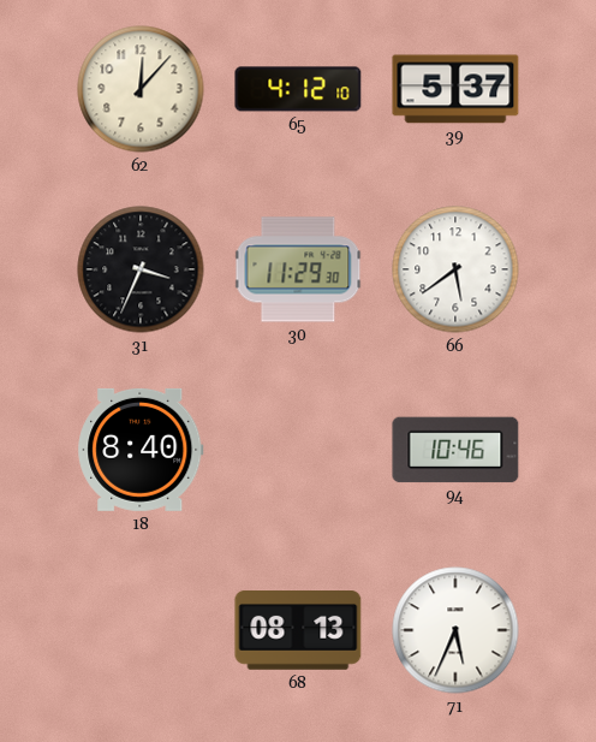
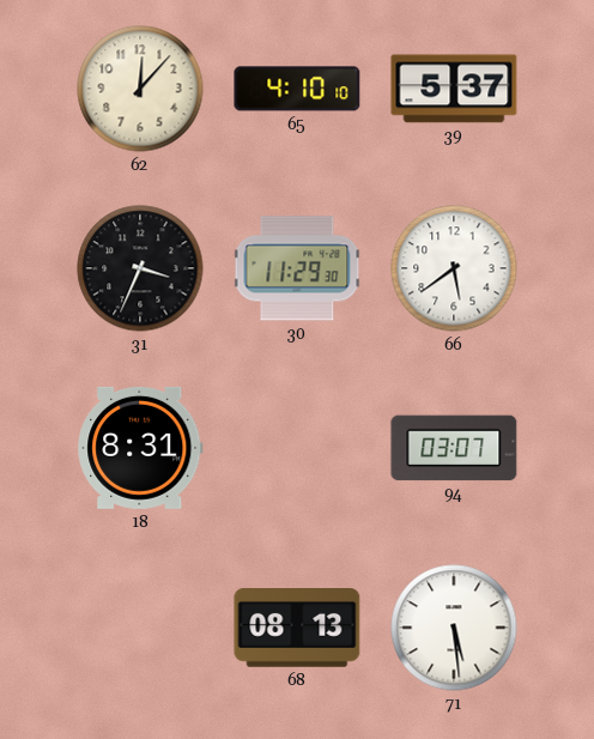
65: 4:12 -> 4:10
18: 8:40 -> 8:31
94: 10:46 -> 03:07
71: 5:34 -> 5:29
